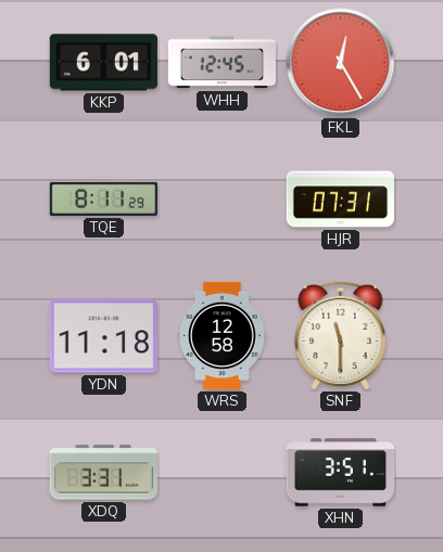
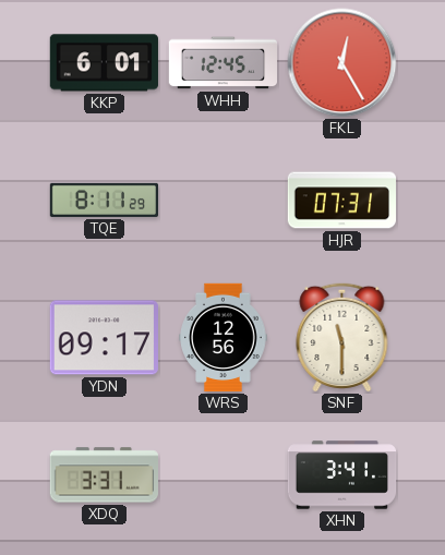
YDN: 11:18 -> 09:17
WRS: 12:58 -> 12:56
XHN: 3:51 -> 3:41
